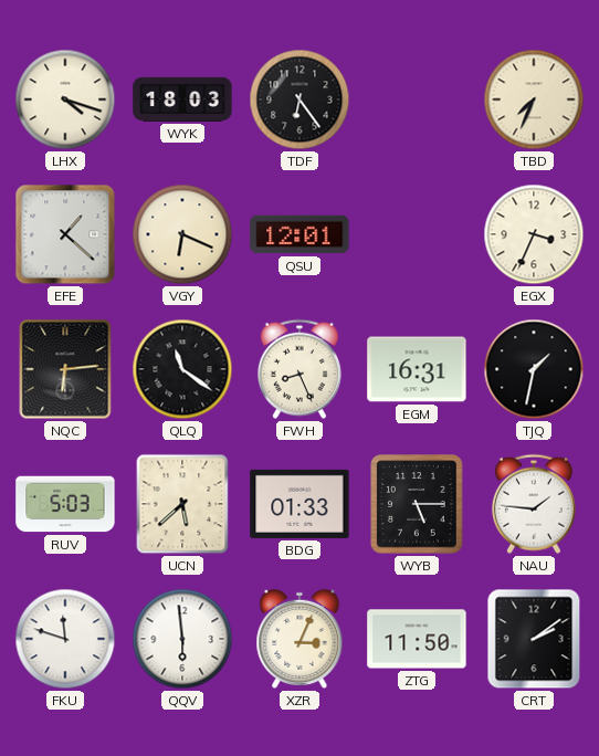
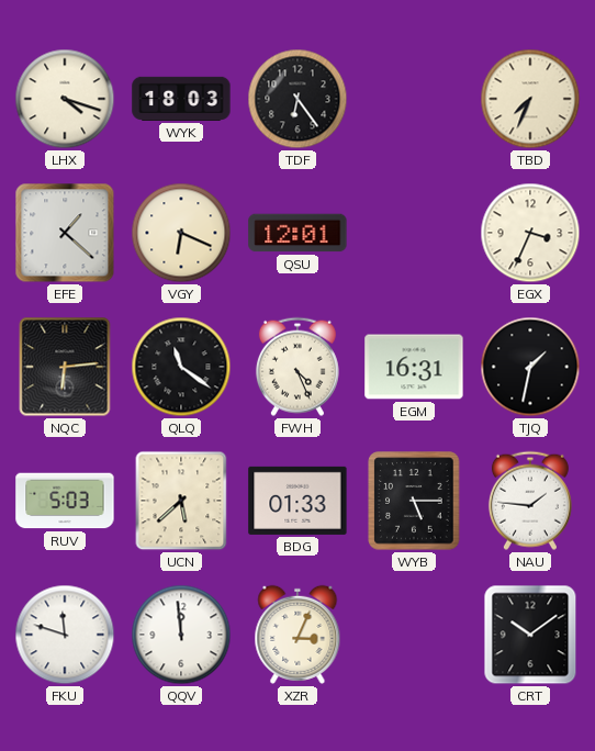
FWH: 8:26 -> 4:26
QQV: 5:59 -> 11:59
ZTG: 11:50 -> none
CRT: 2:09 -> 10:09
